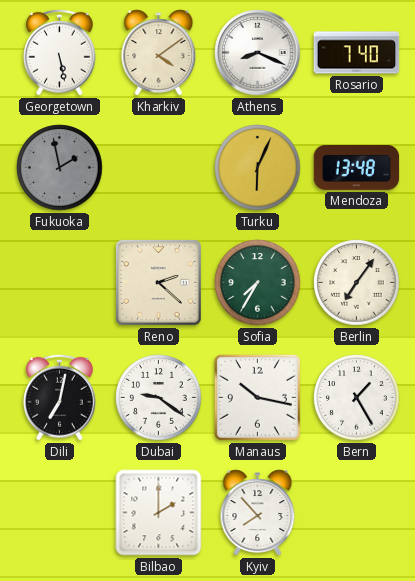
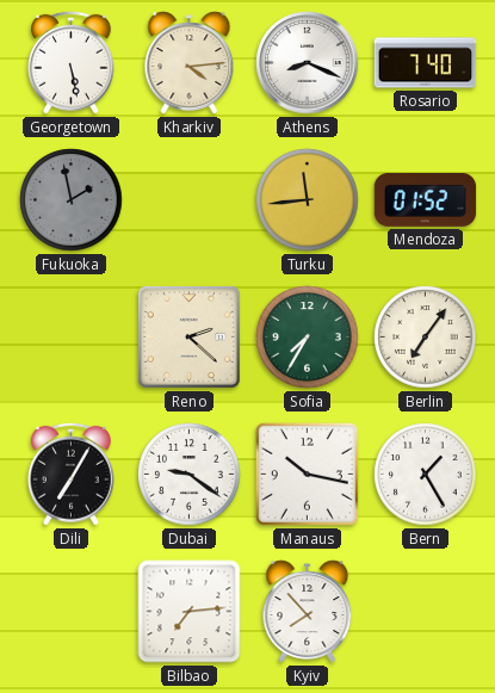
Kharkiv: 4:09 -> 4:14
Turku: 6:04 -> 11:44
Mendoza: 13:48 -> 01:52
Dili: 7:02 -> 7:05
Bilbao: 2:00 -> 7:14
